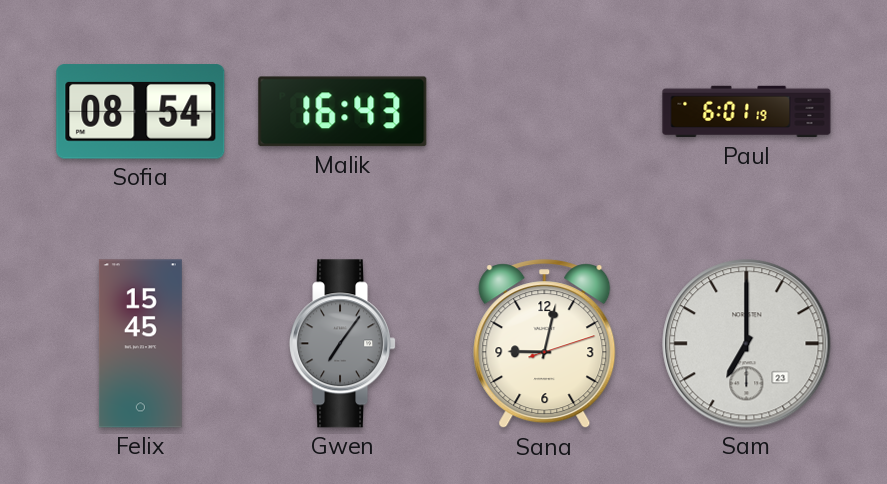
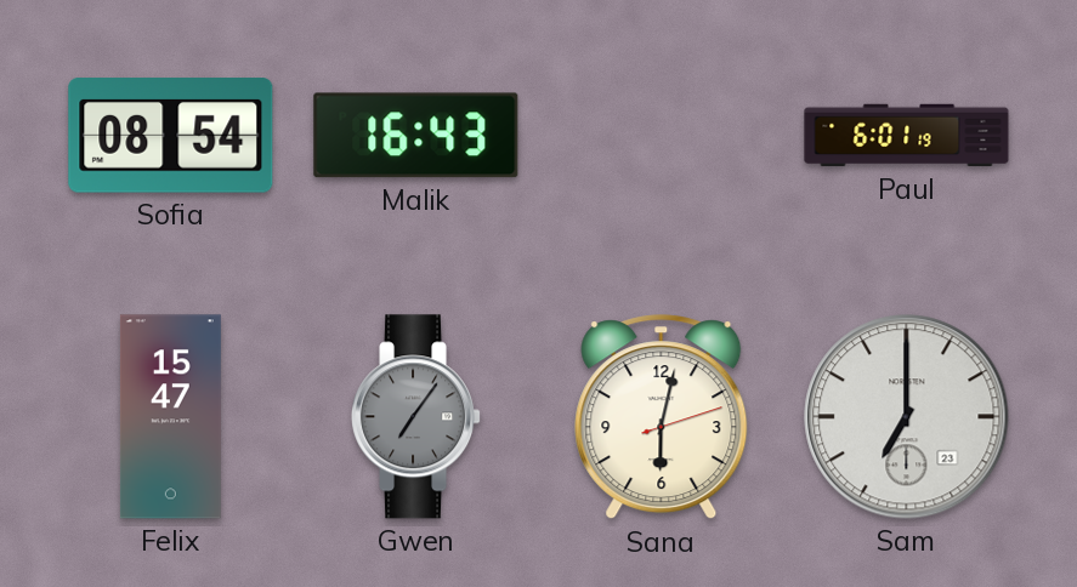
Felix: 15:45 -> 15:47
Sana: 9:02 -> 6:02
